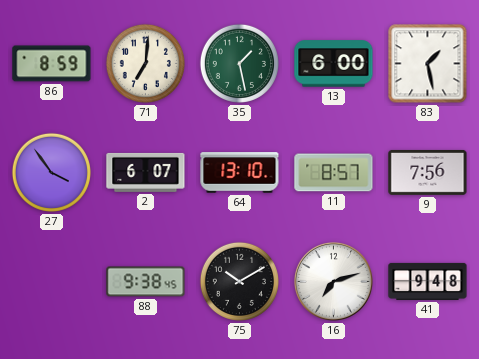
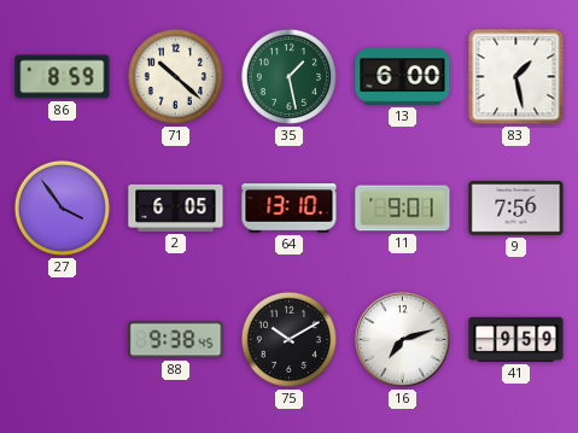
71: 7:01 -> 10:22
2: 6:07 -> 6:05
11: 8:57 -> 9:01
41: 9:48 -> 9:59
